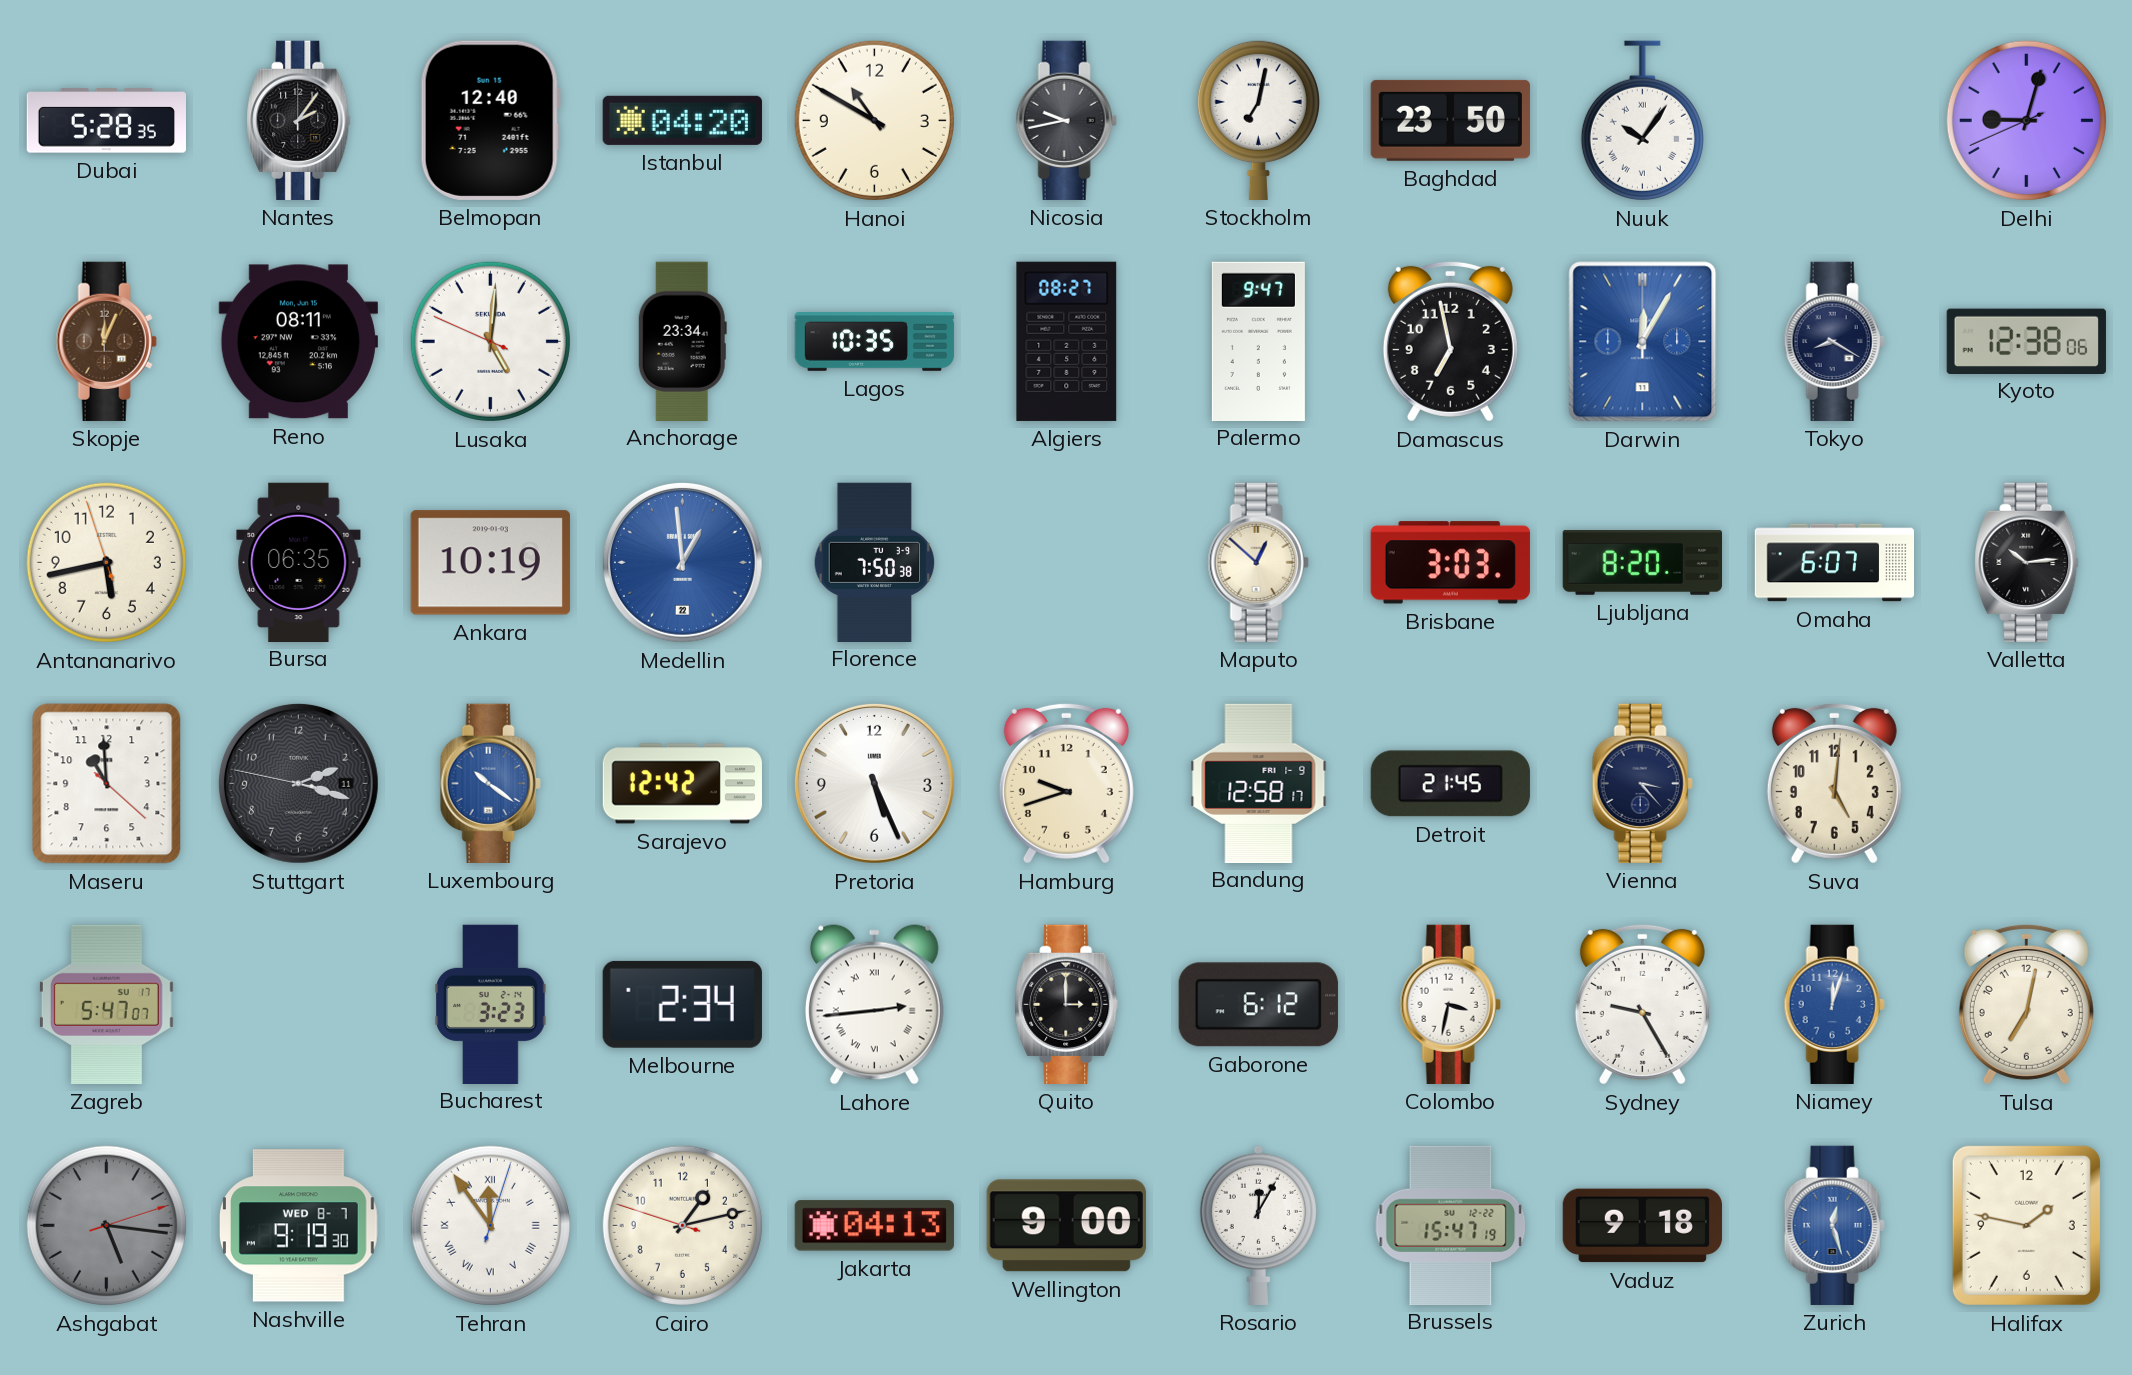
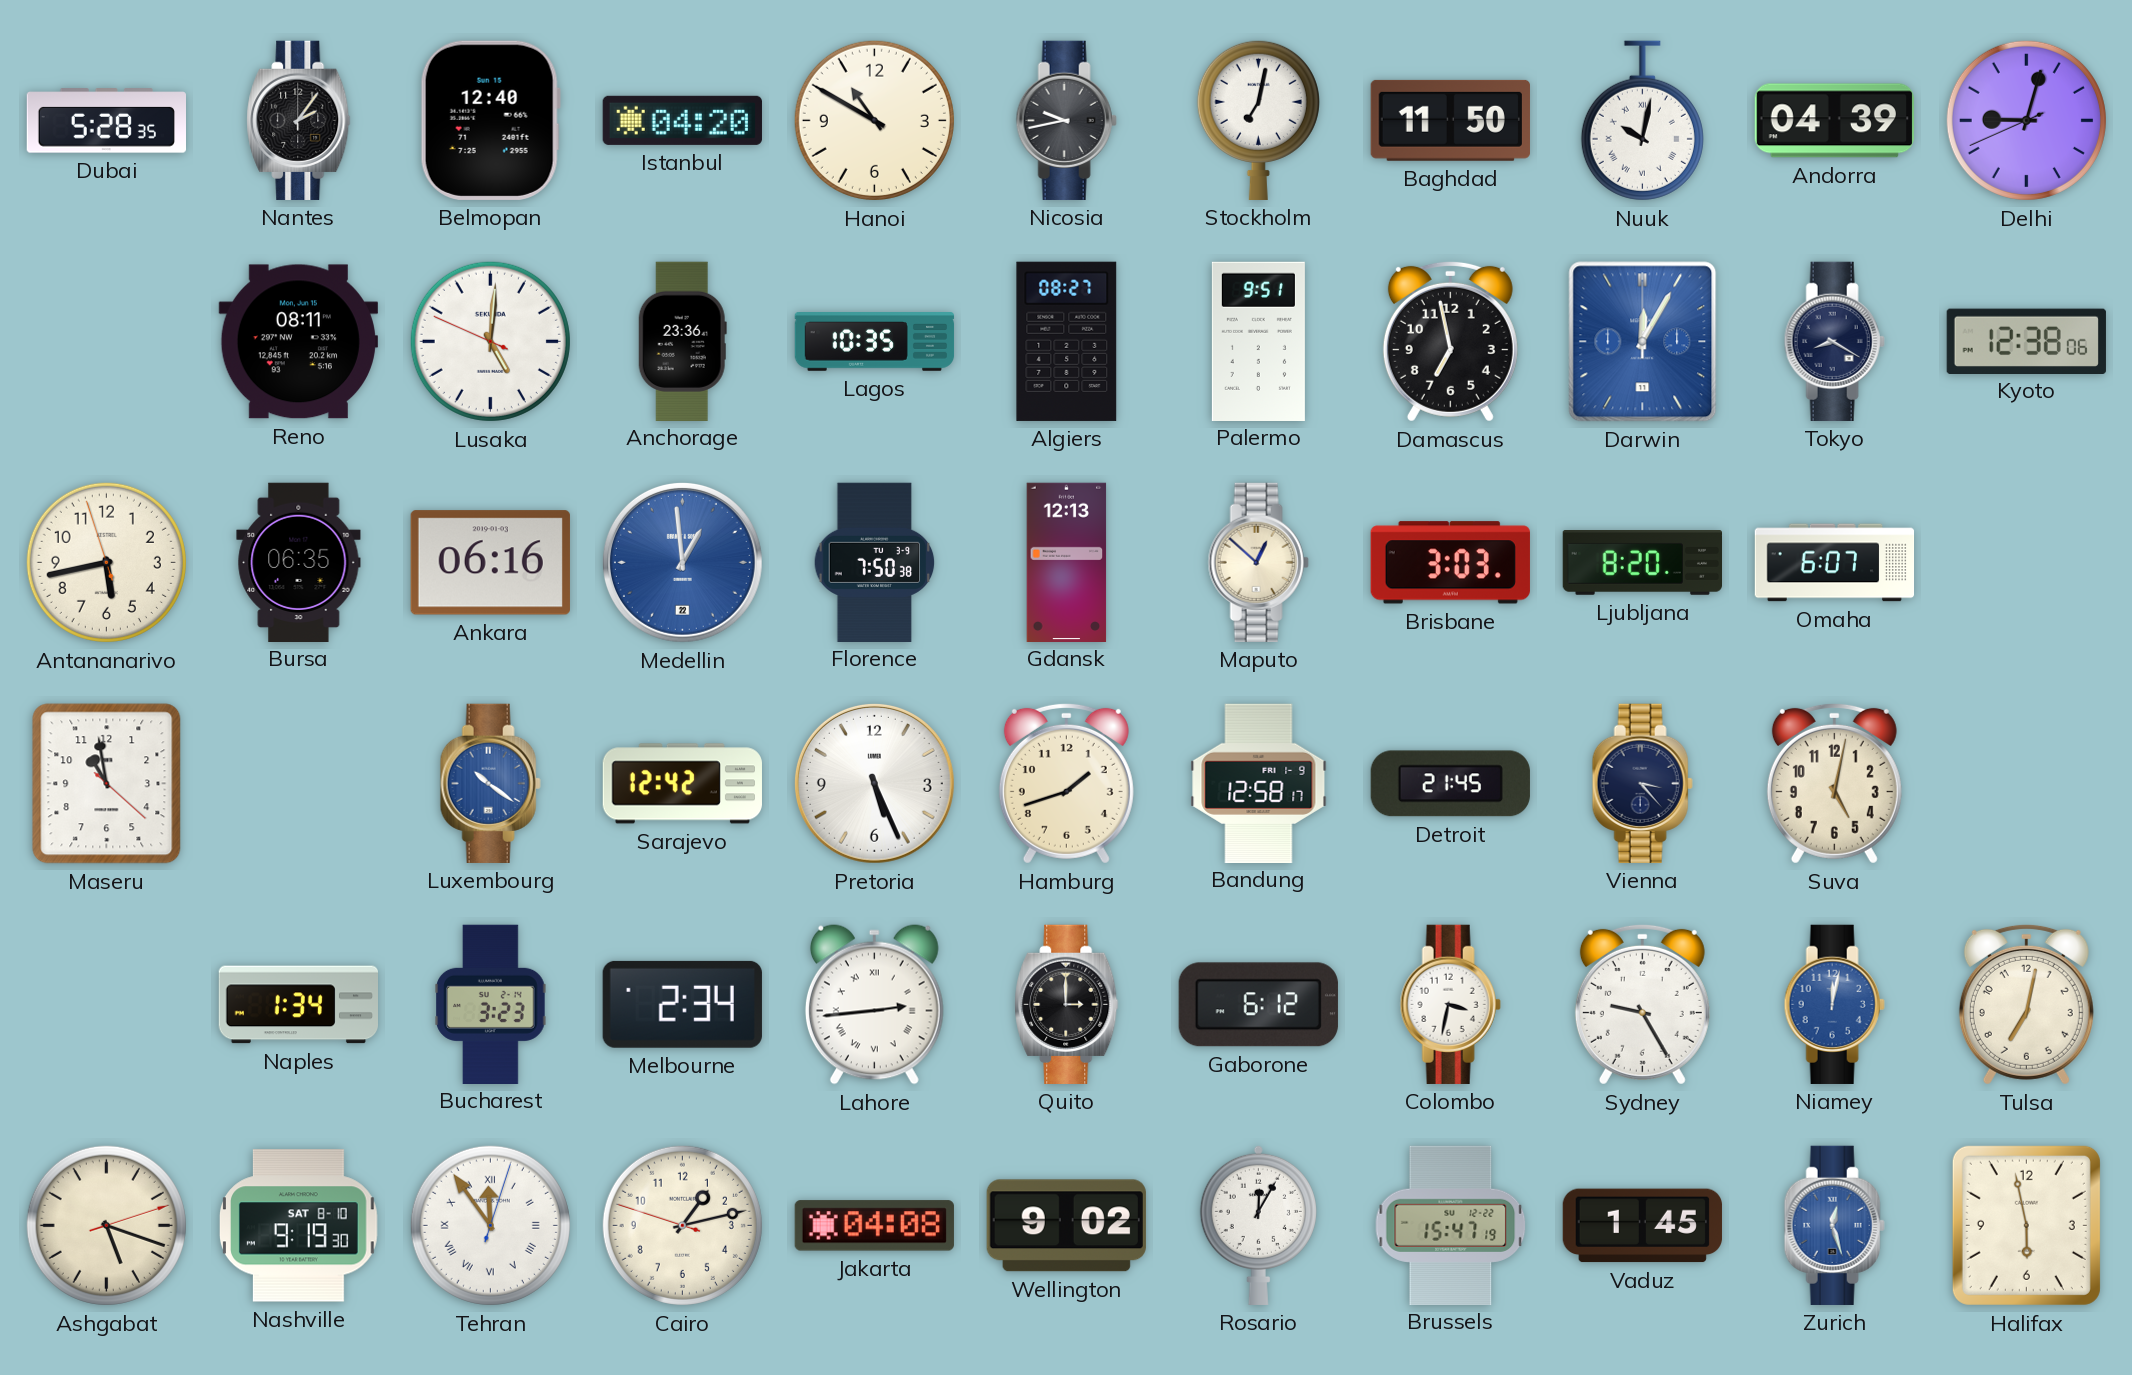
Baghdad: 23:50 -> 11:50
Nuuk: 10:06 -> 10:02
Andorra: none -> 04:39
Skopje: 12:04 -> none
Anchorage: 23:34 -> 23:36
Palermo: 9:47 -> 9:51
Ankara: 10:19 -> 06:16
Gdansk: none -> 12:13
Valletta: 10:14 -> none
Maseru: 10:59 -> 10:58
Stuttgart: 2:17 -> none
Hamburg: 9:42 -> 1:42
Suva: 5:01 -> 5:02
Zagreb: 5:47 -> none
Naples: none -> 1:34
Niamey: 12:03 -> 12:02
Ashgabat: 5:16 -> 5:18
Ashgabat dial: grey -> cream
Nashville date: WED 8-7 -> SAT 8-10
Jakarta: 04:13 -> 04:08
Wellington: 9:00 -> 9:02
Vaduz: 9:18 -> 1:45
Halifax: 1:47 -> 5:58
